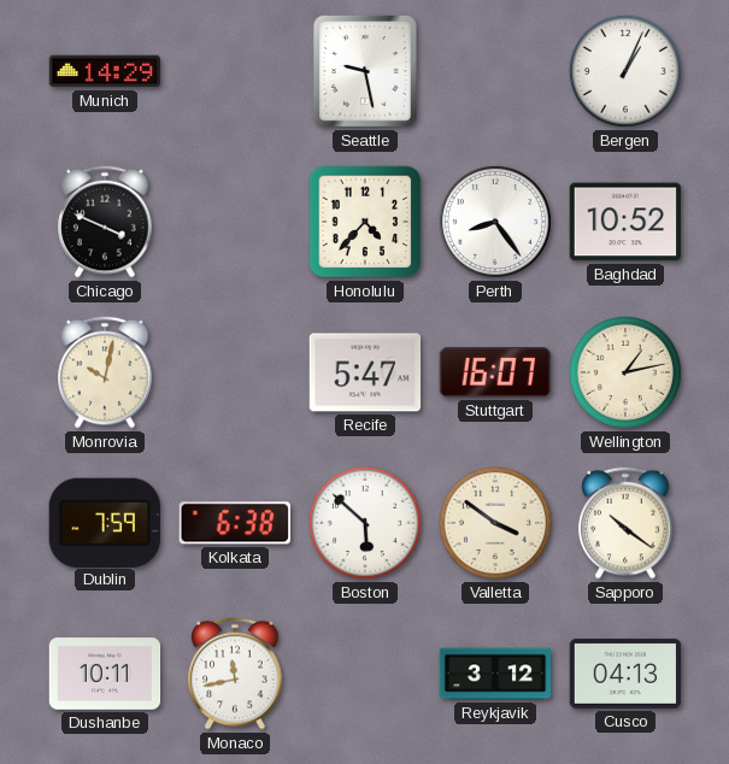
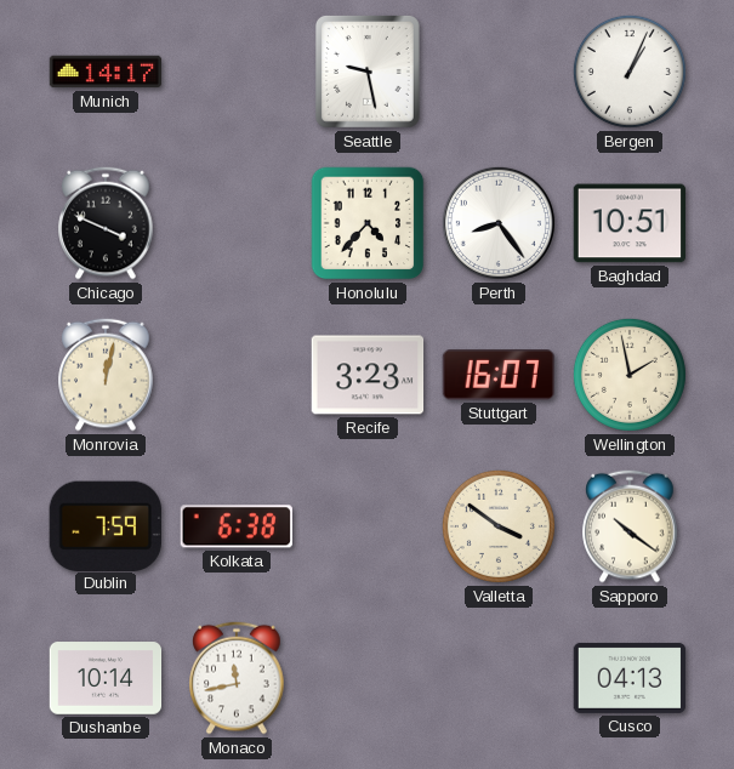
Munich: 14:29 -> 14:17
Baghdad: 10:52 -> 10:51
Monrovia: 10:02 -> 12:02
Recife: 5:47 -> 3:23
Wellington: 1:13 -> 1:58
Boston: 5:52 -> none
Dushanbe: 10:11 -> 10:14
Reykjavik: 3:12 -> none
